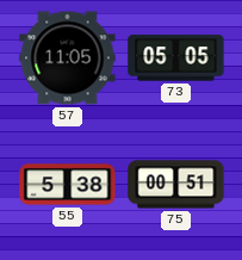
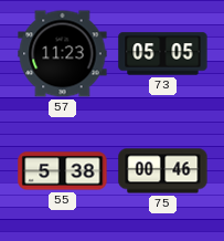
57: 11:05 -> 11:23
75: 00:51 -> 00:46
